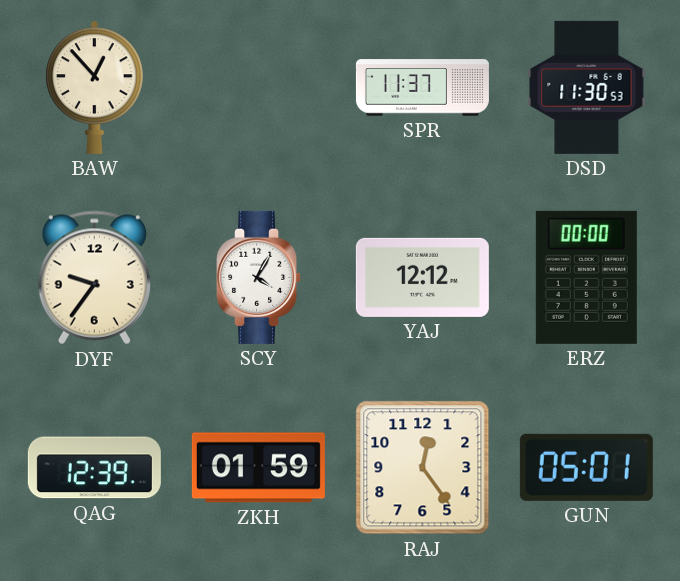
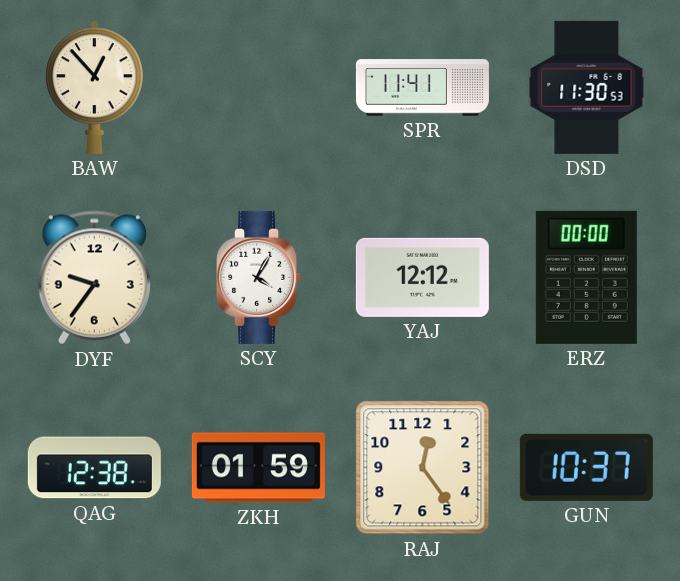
SPR: 11:37 -> 11:41
QAG: 12:39 -> 12:38
GUN: 05:01 -> 10:37
